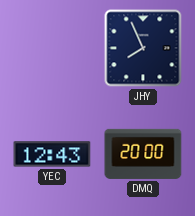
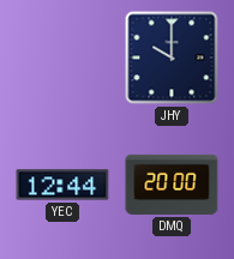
JHY: 7:56 -> 10:00
YEC: 12:43 -> 12:44
